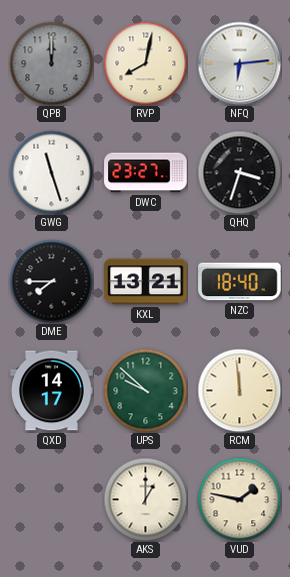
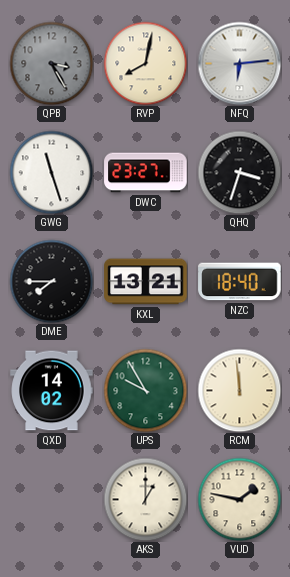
QPB: 12:00 -> 3:25
QXD: 14:17 -> 14:02
UPS: 9:52 -> 9:55
